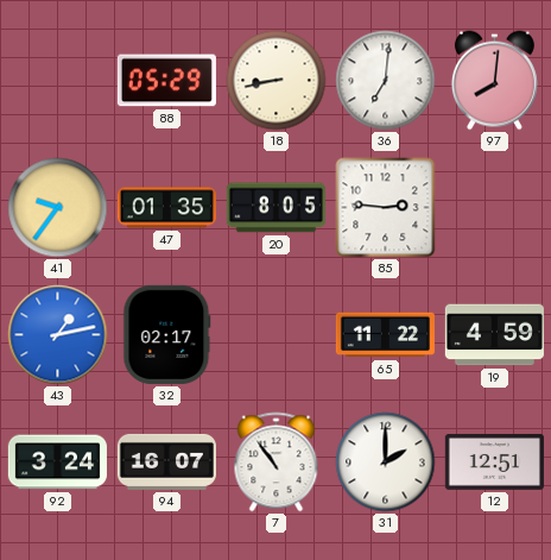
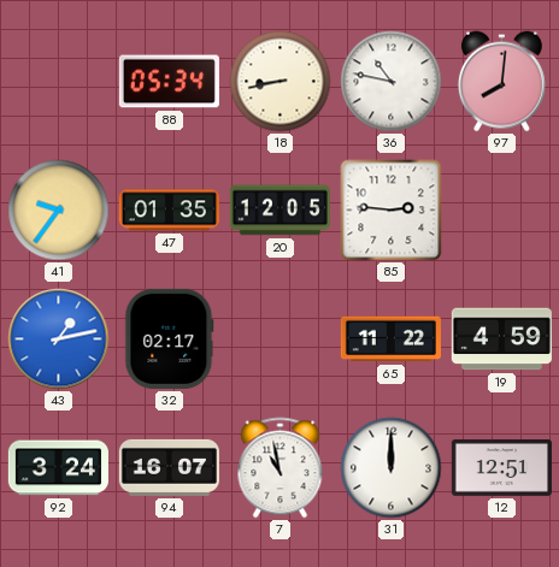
88: 05:29 -> 05:34
36: 7:01 -> 10:47
20: 8:05 -> 12:05
7: 10:54 -> 10:58
31: 2:00 -> 12:00
